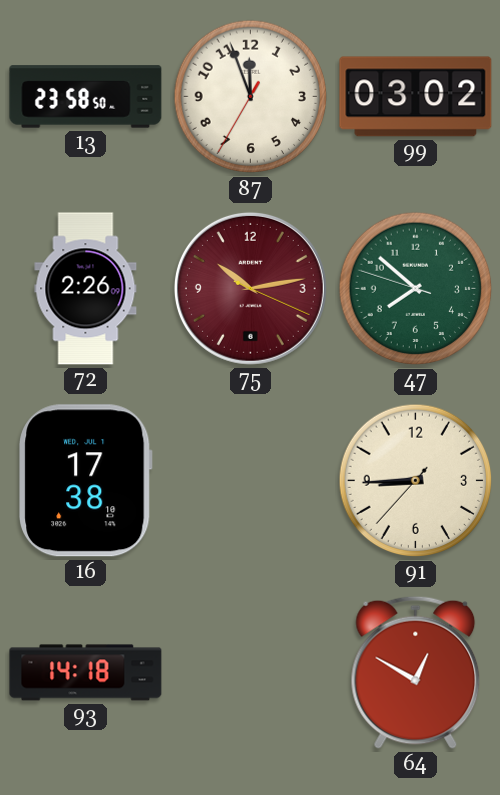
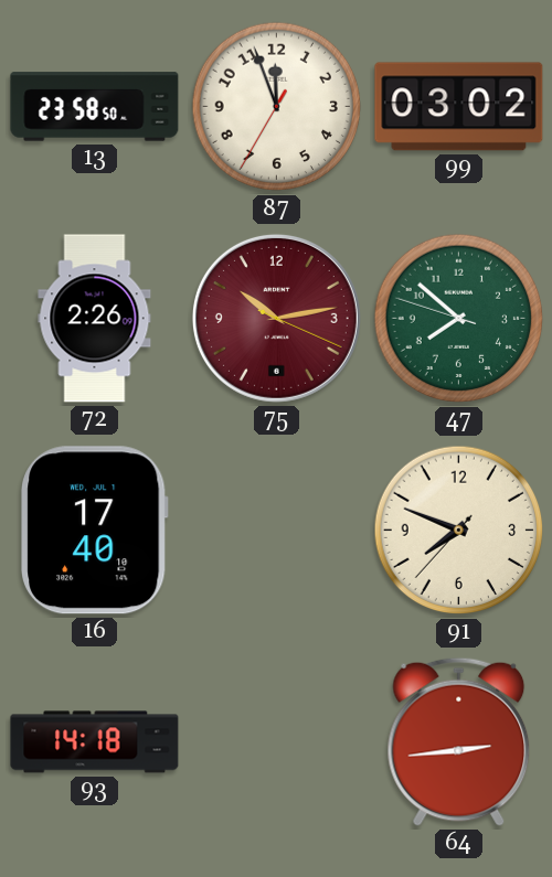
16: 17:38 -> 17:40
91: 8:44 -> 7:48
64: 12:50 -> 2:44
